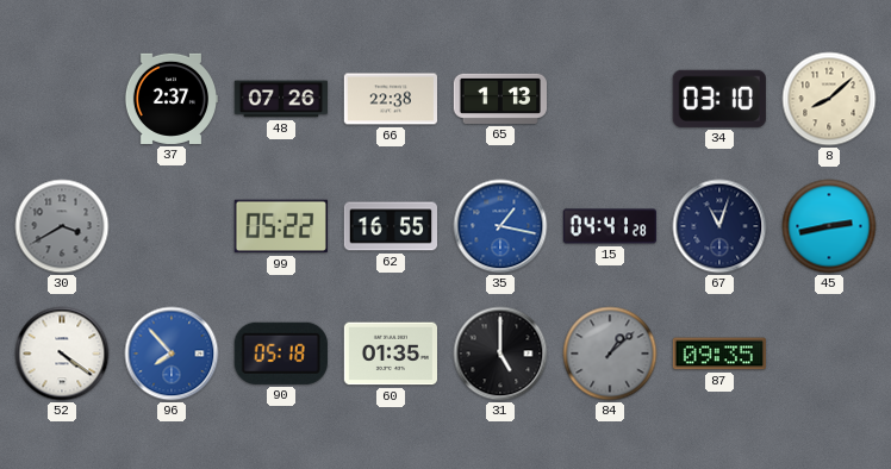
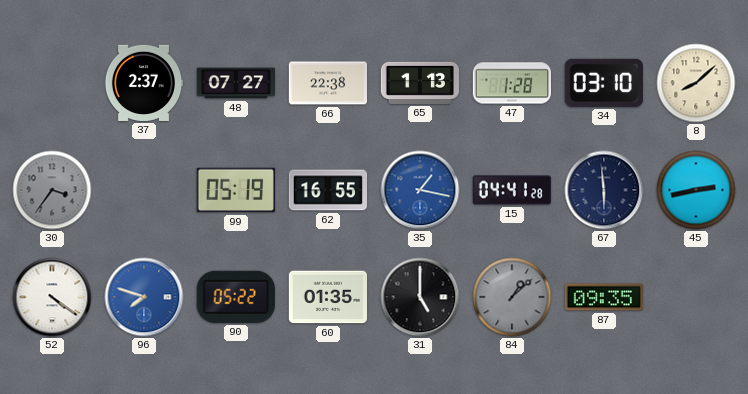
48: 07:26 -> 07:27
47: none -> 1:28
30: 3:40 -> 3:36
99: 05:22 -> 05:19
67: 11:03 -> 5:59
96: 7:53 -> 7:48
90: 05:18 -> 05:22
